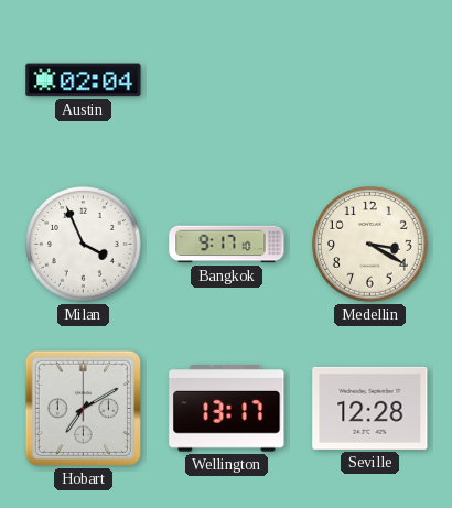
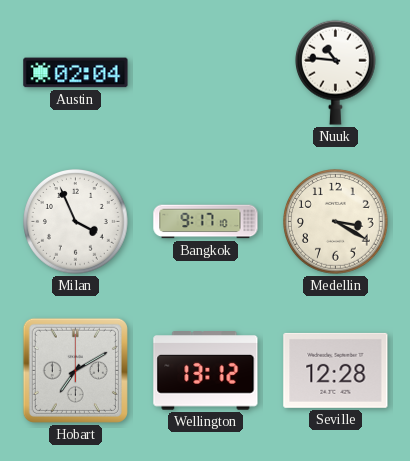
Nuuk: none -> 10:46
Wellington: 13:17 -> 13:12
